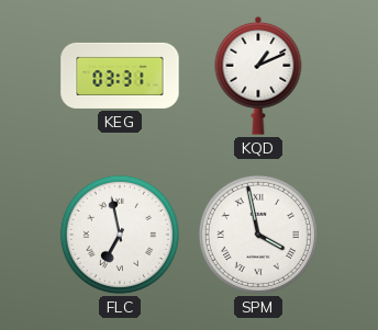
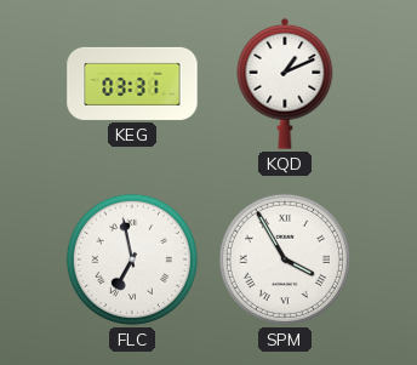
SPM: 3:58 -> 3:55
